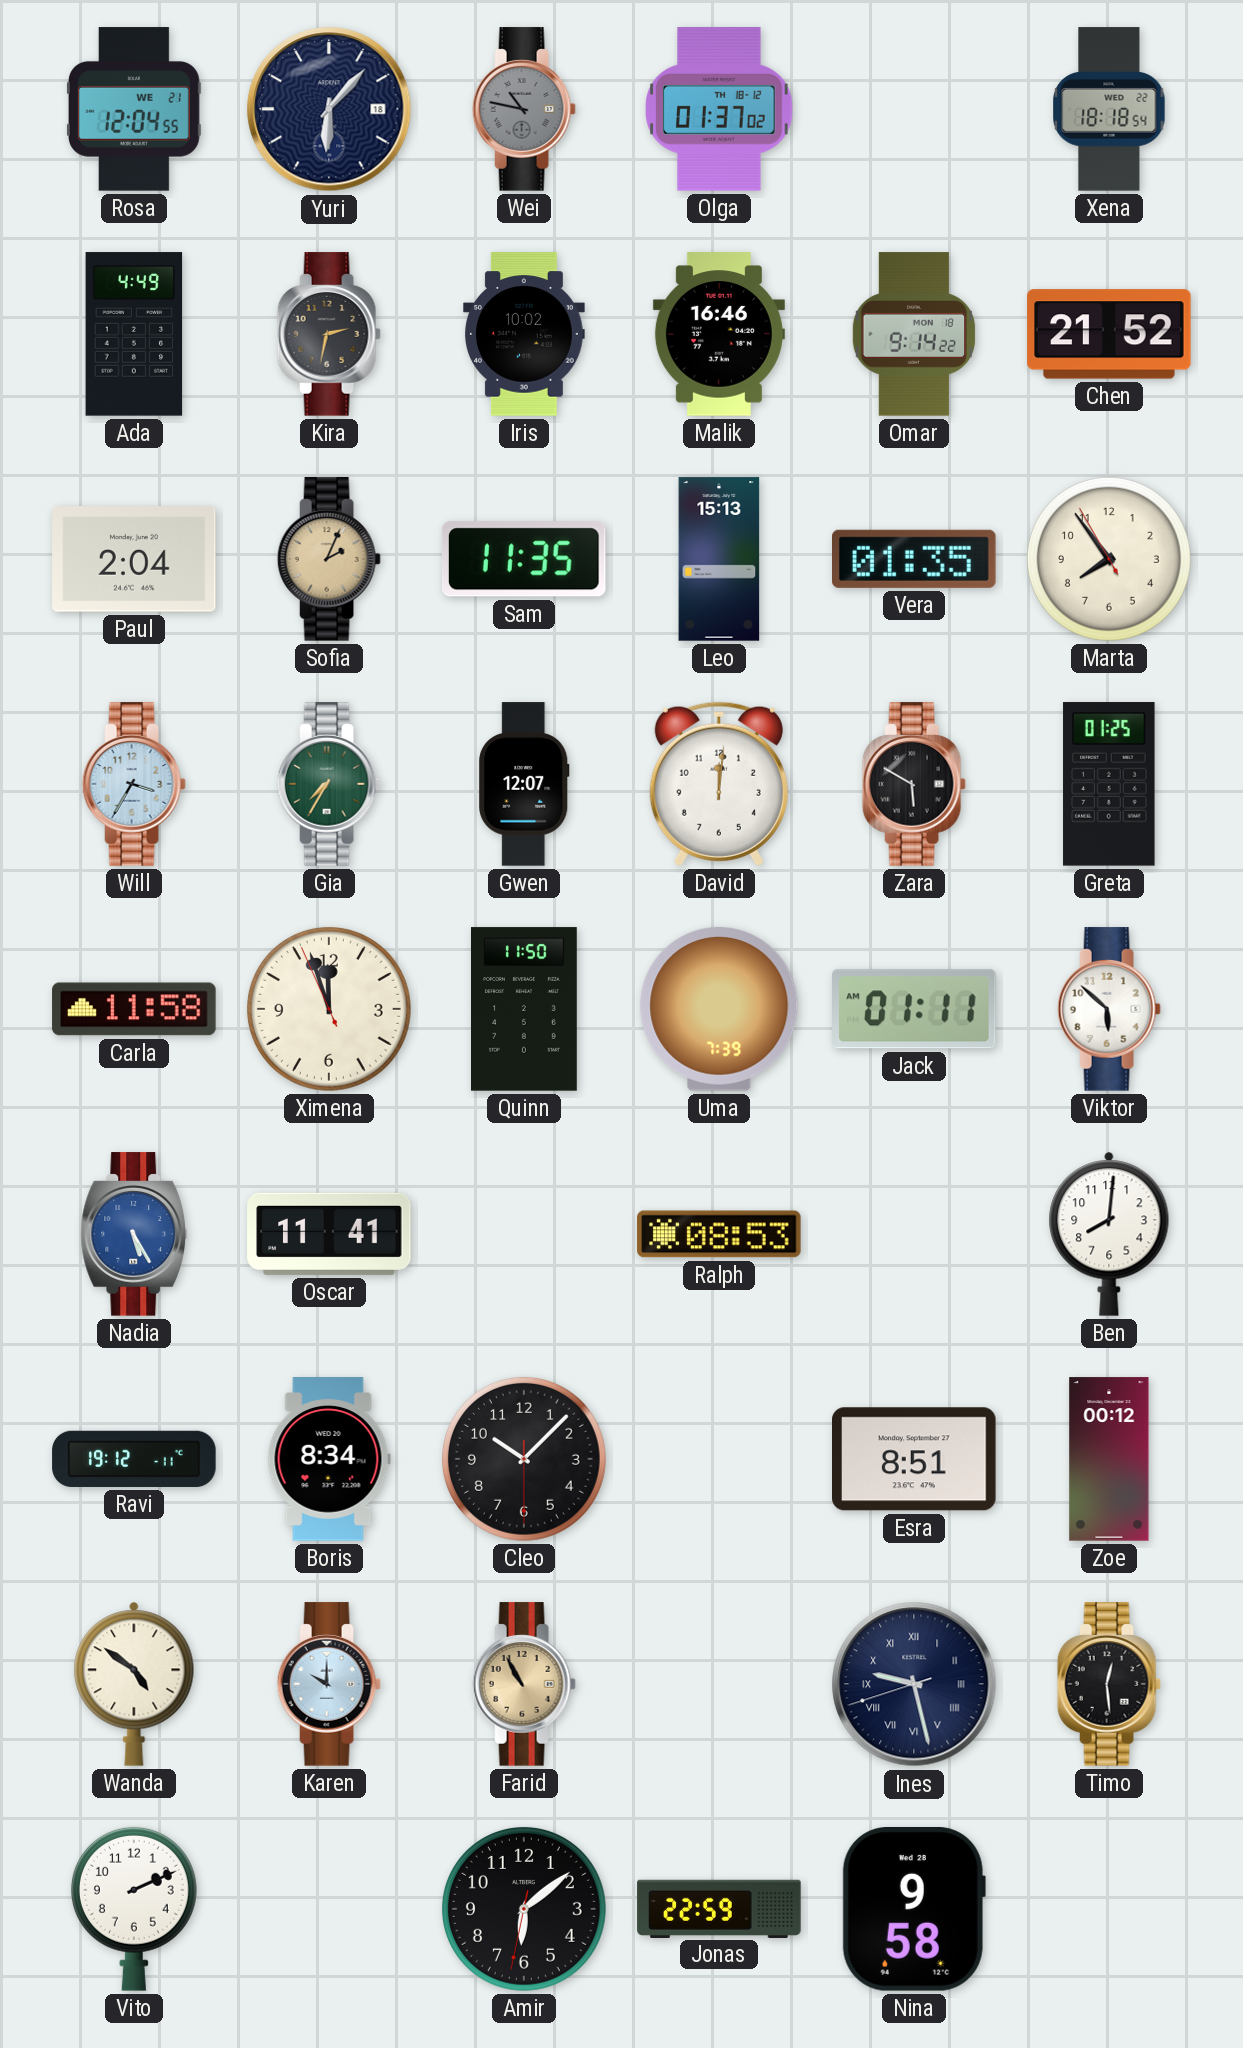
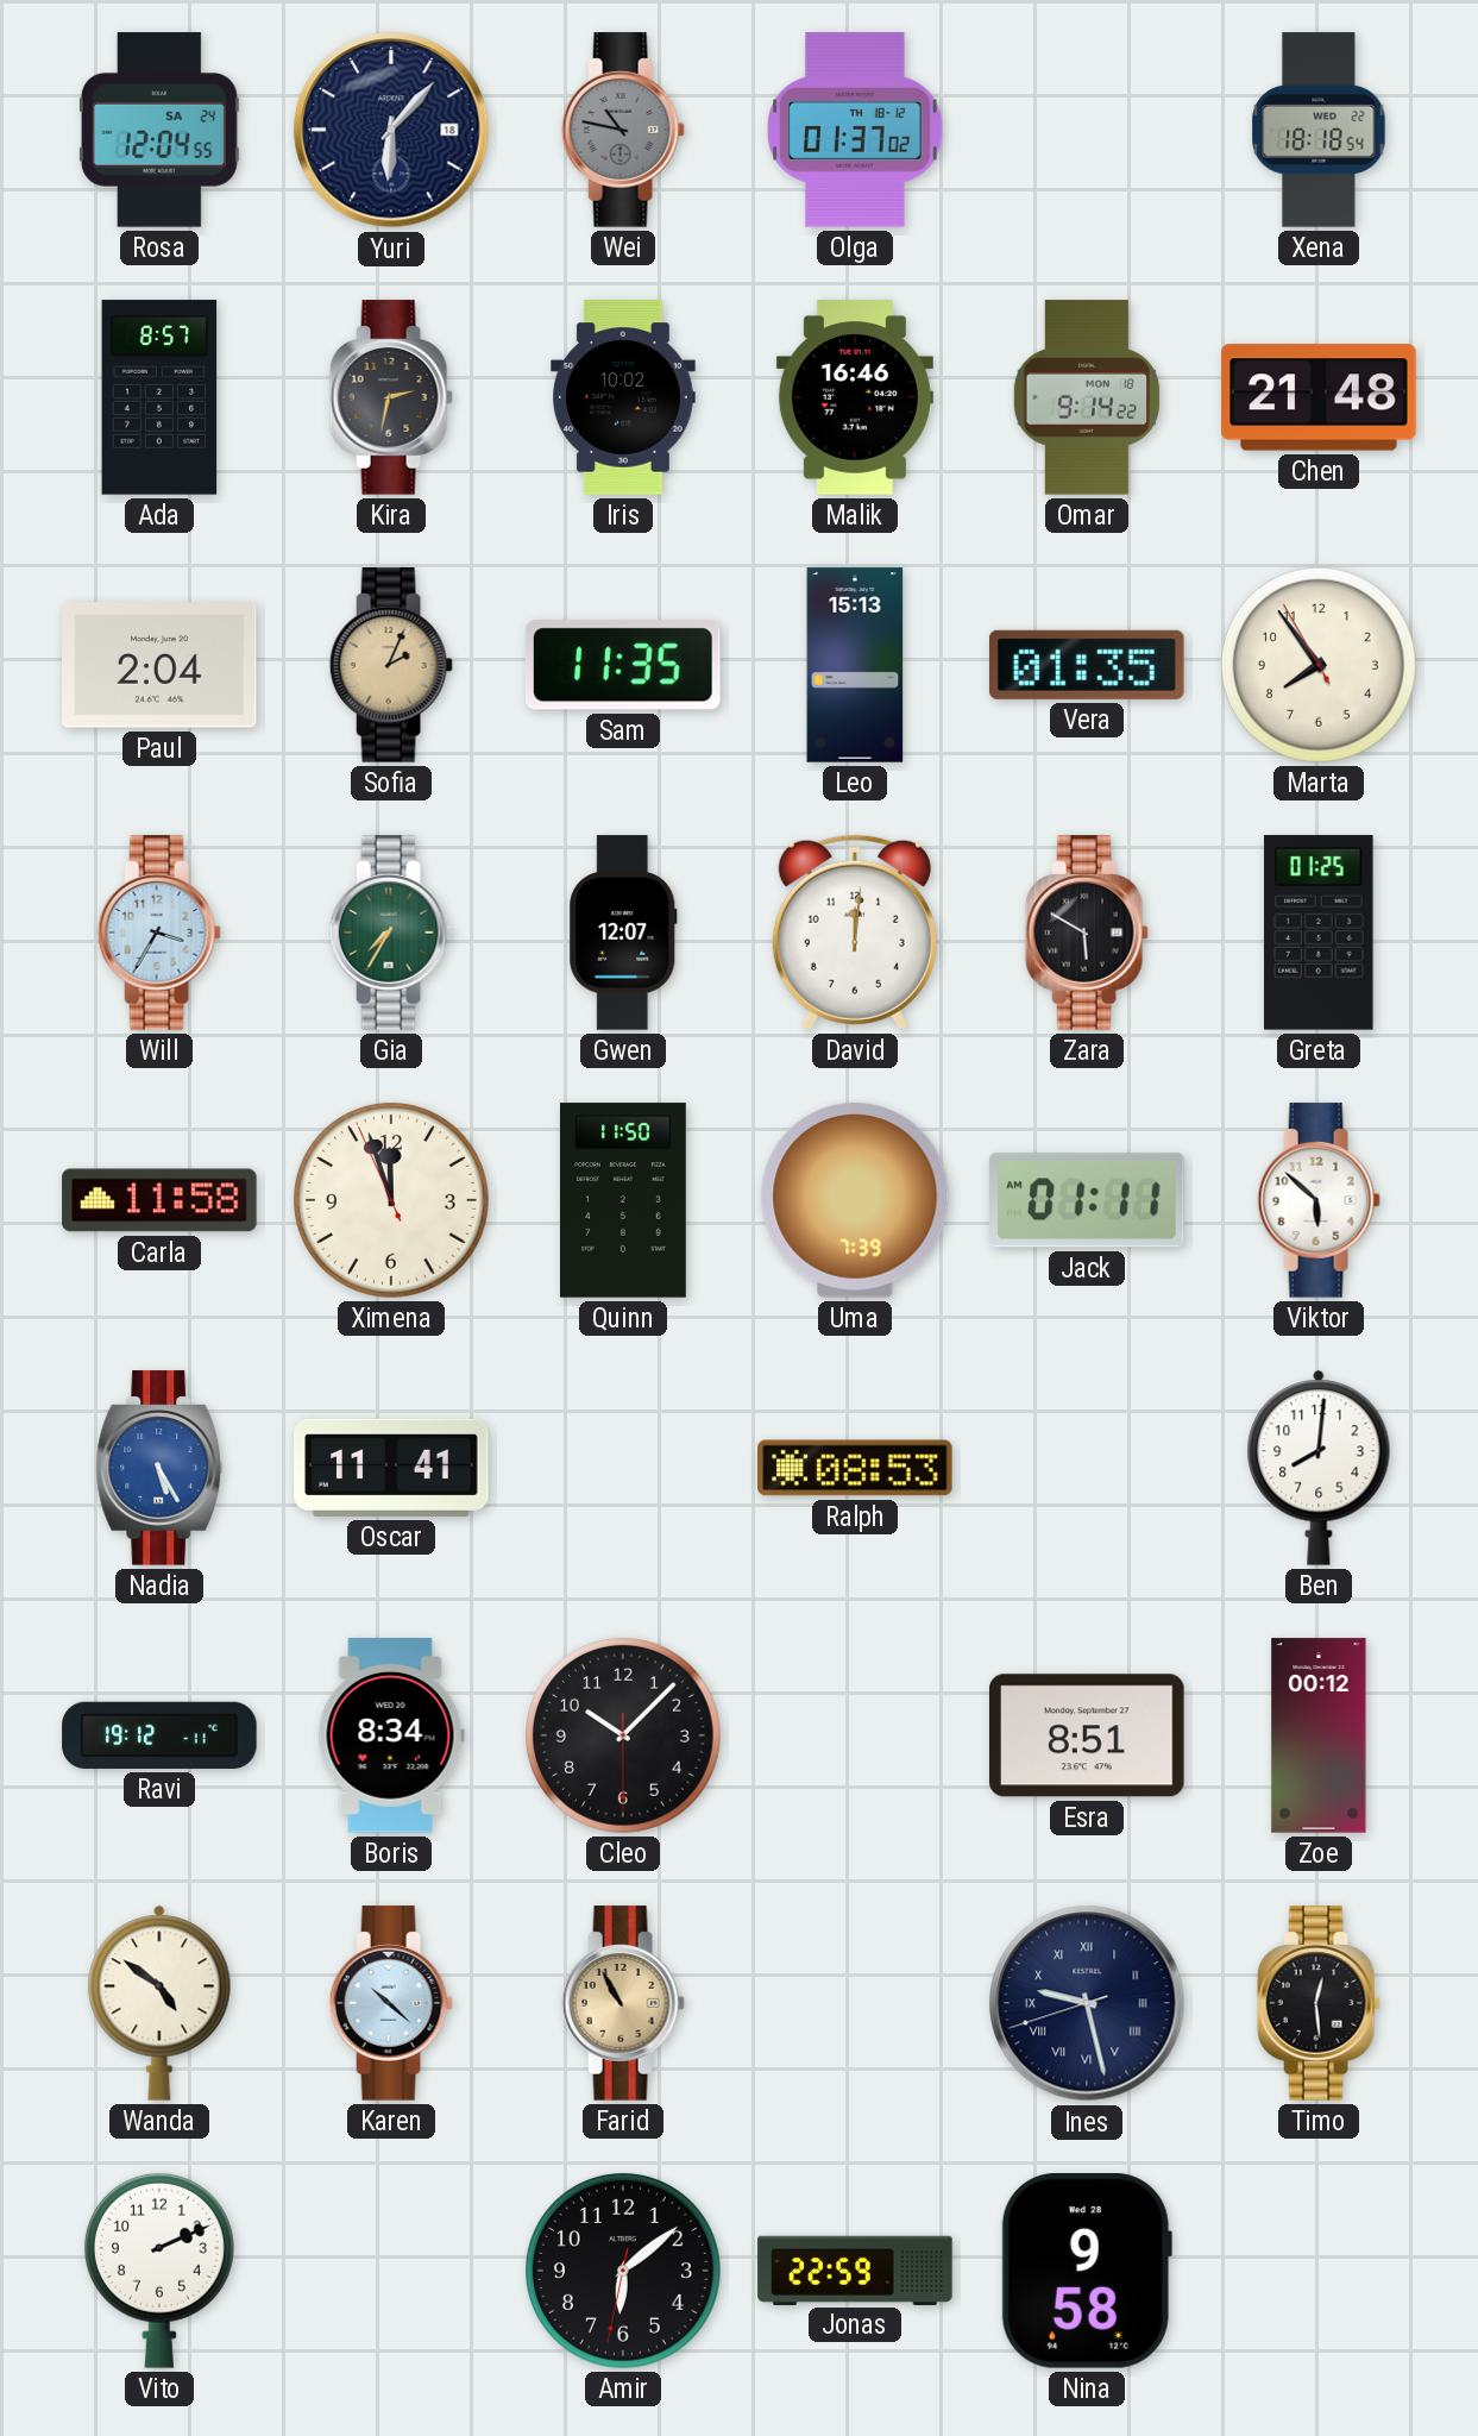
Rosa date: WE 21 -> SA 24
Ada: 4:49 -> 8:57
Chen: 21:52 -> 21:48
Karen: 10:00 -> 10:22
